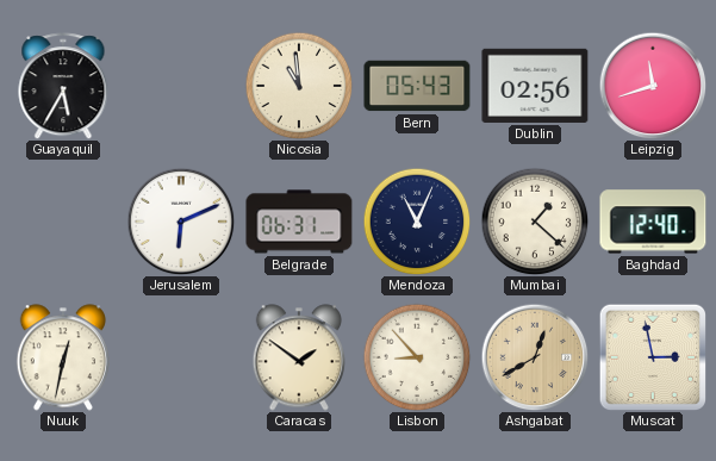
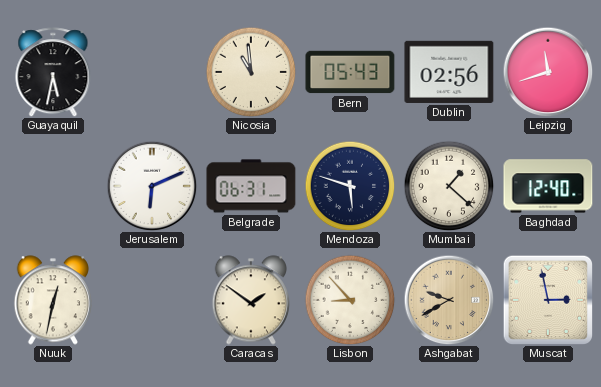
Guayaquil: 5:35 -> 5:32
Mendoza: 11:04 -> 5:48
Ashgabat: 12:40 -> 9:40
